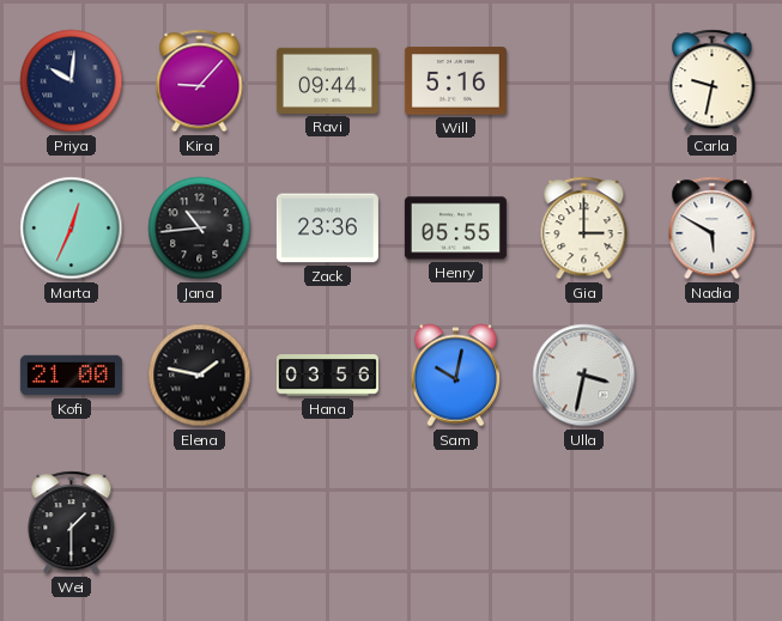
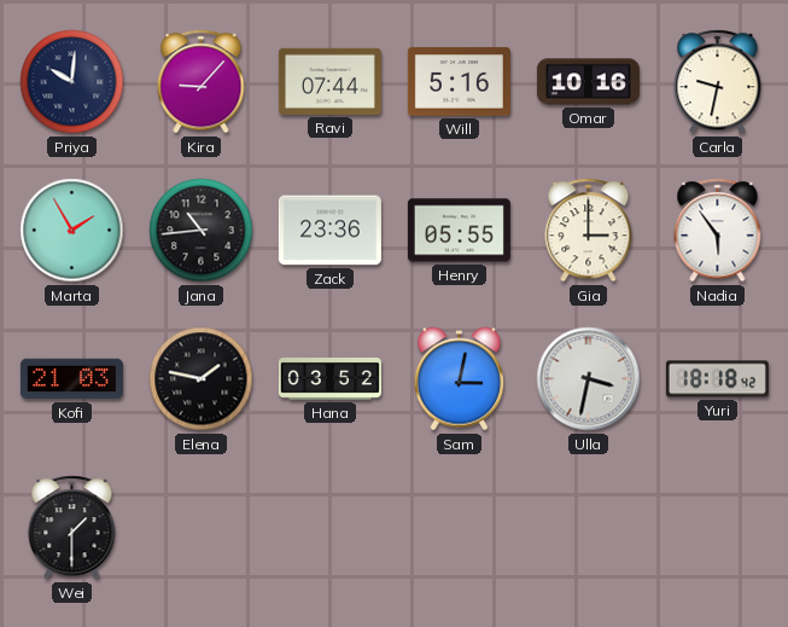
Ravi: 09:44 -> 07:44
Omar: none -> 10:16
Marta: 12:34 -> 1:55
Nadia: 5:50 -> 5:54
Kofi: 21:00 -> 21:03
Hana: 03:56 -> 03:52
Sam: 10:02 -> 3:02
Yuri: none -> 18:18
